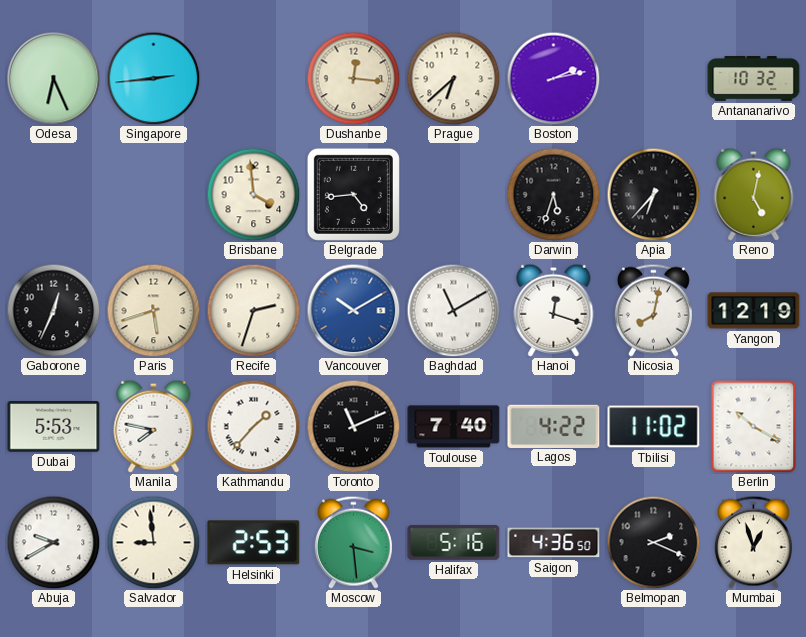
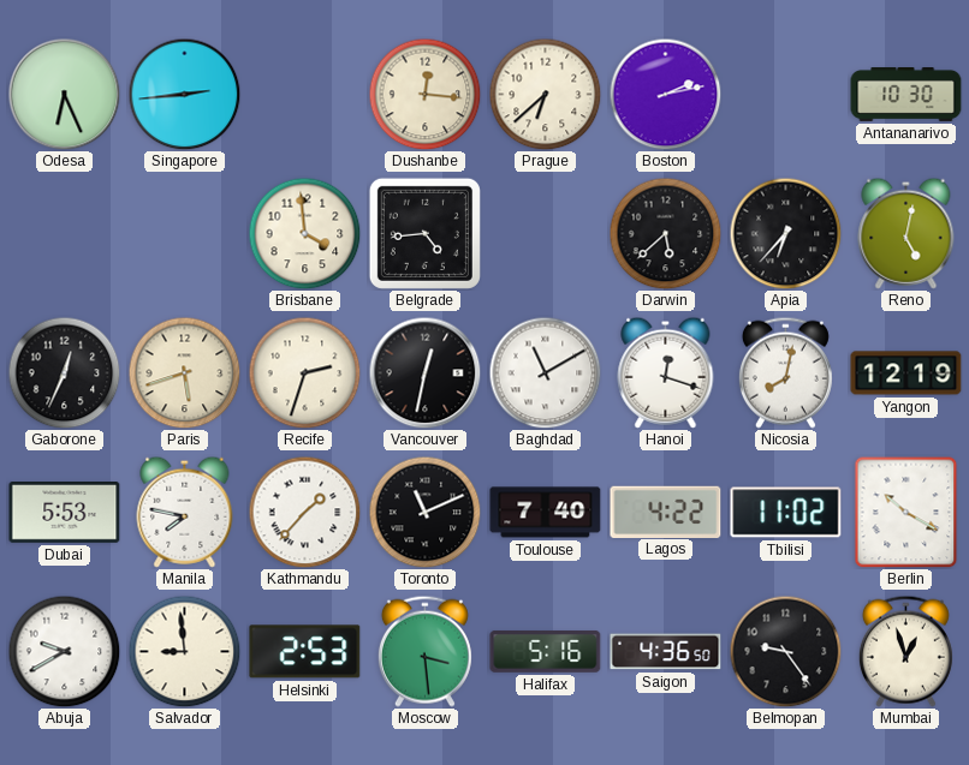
Antananarivo: 10:32 -> 10:30
Darwin: 5:33 -> 5:38
Vancouver: 10:10 -> 12:32
Vancouver dial: blue -> black
Belmopan: 2:19 -> 9:24
